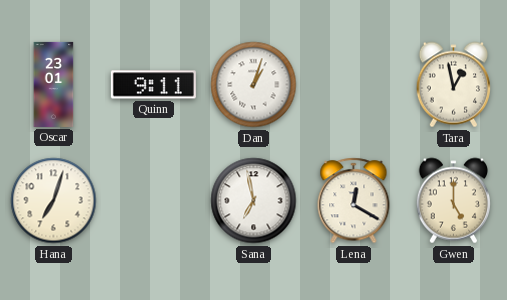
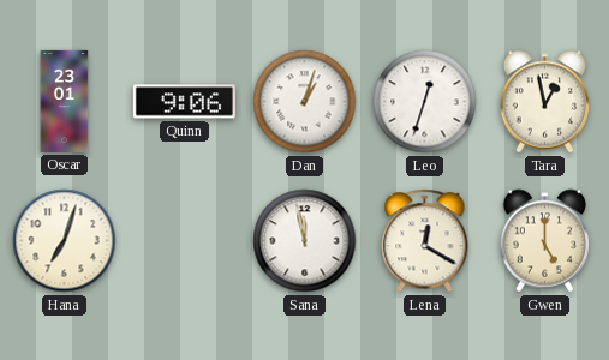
Quinn: 9:11 -> 9:06
Leo: none -> 12:33
Sana: 6:58 -> 11:58
